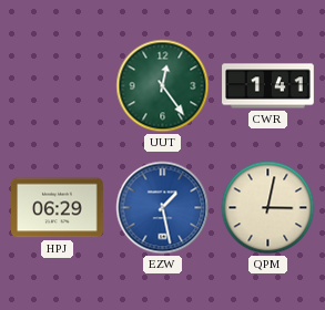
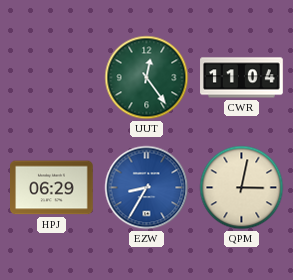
CWR: 1:41 -> 11:04
EZW: 1:28 -> 8:35
